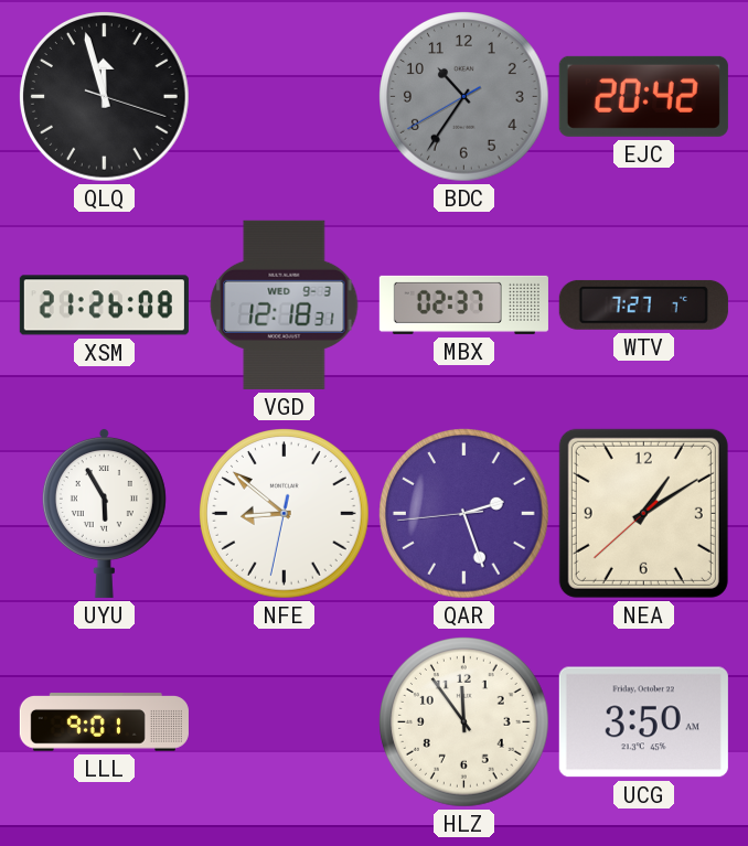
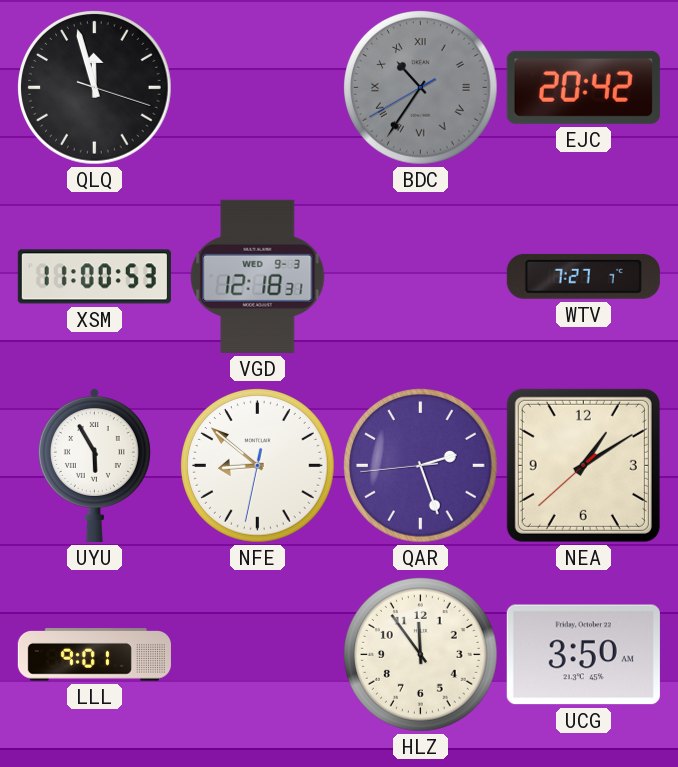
BDC numerals: Arabic -> Roman
XSM: 21:26 -> 11:00
MBX: 02:37 -> none
